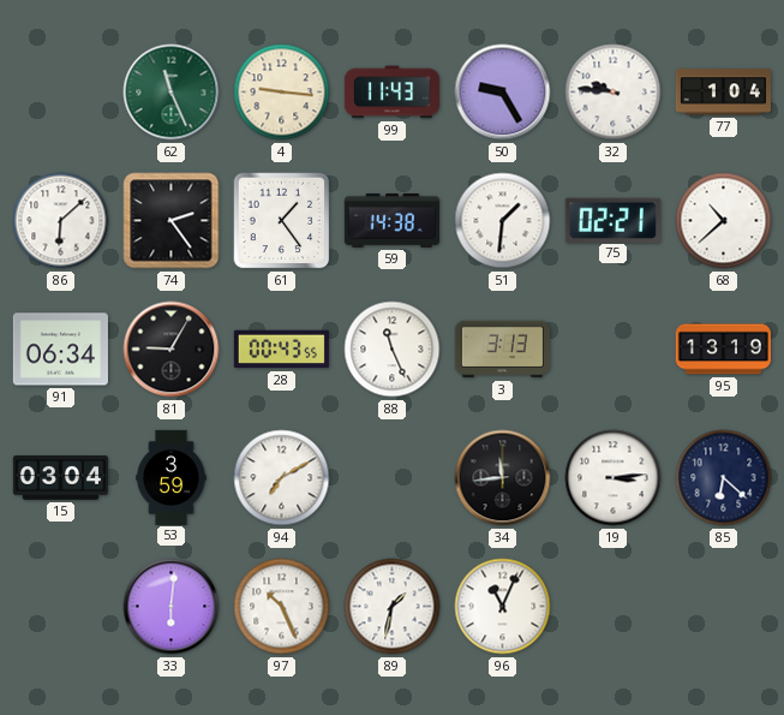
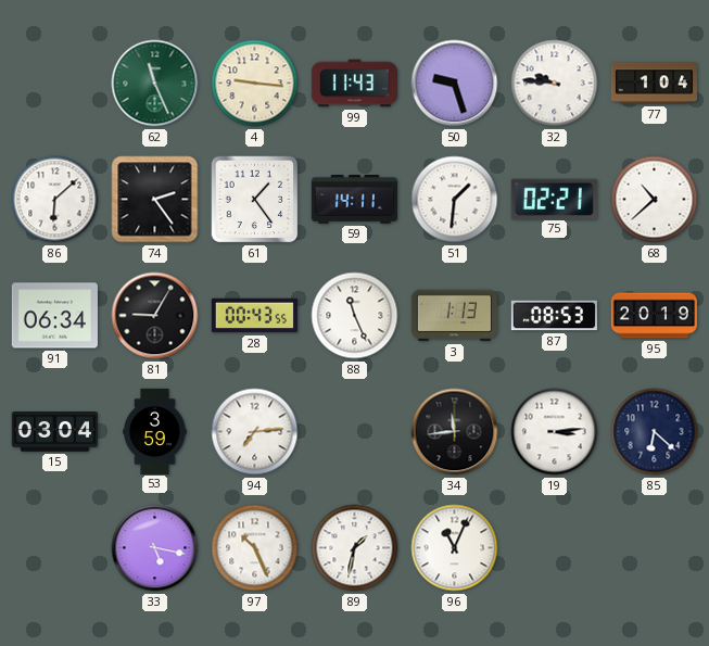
50: 9:25 -> 9:27
59: 14:38 -> 14:11
3: 3:13 -> 1:13
87: none -> 08:53
95: 13:19 -> 20:19
94: 7:10 -> 7:14
33: 6:01 -> 5:17
